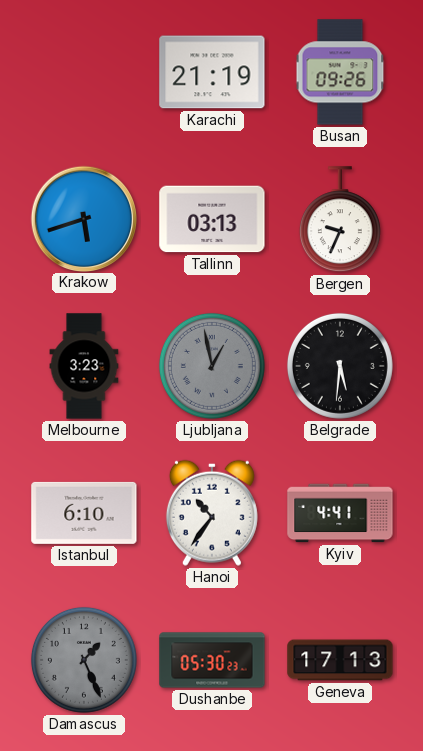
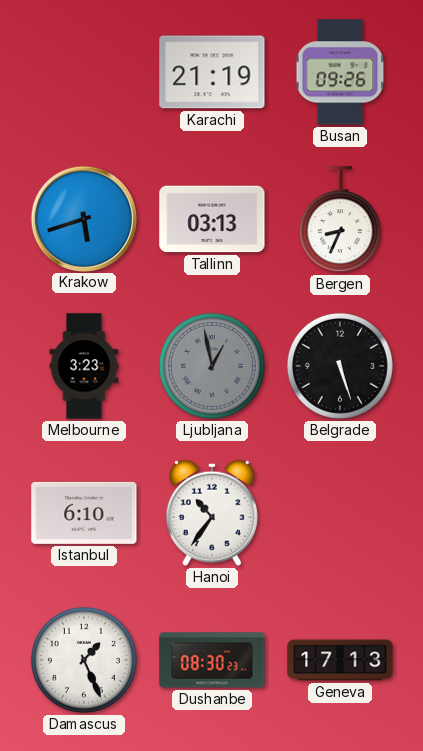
Bergen: 9:34 -> 8:34
Belgrade: 5:31 -> 5:27
Kyiv: 4:41 -> none
Damascus dial: grey -> white
Dushanbe: 05:30 -> 08:30
